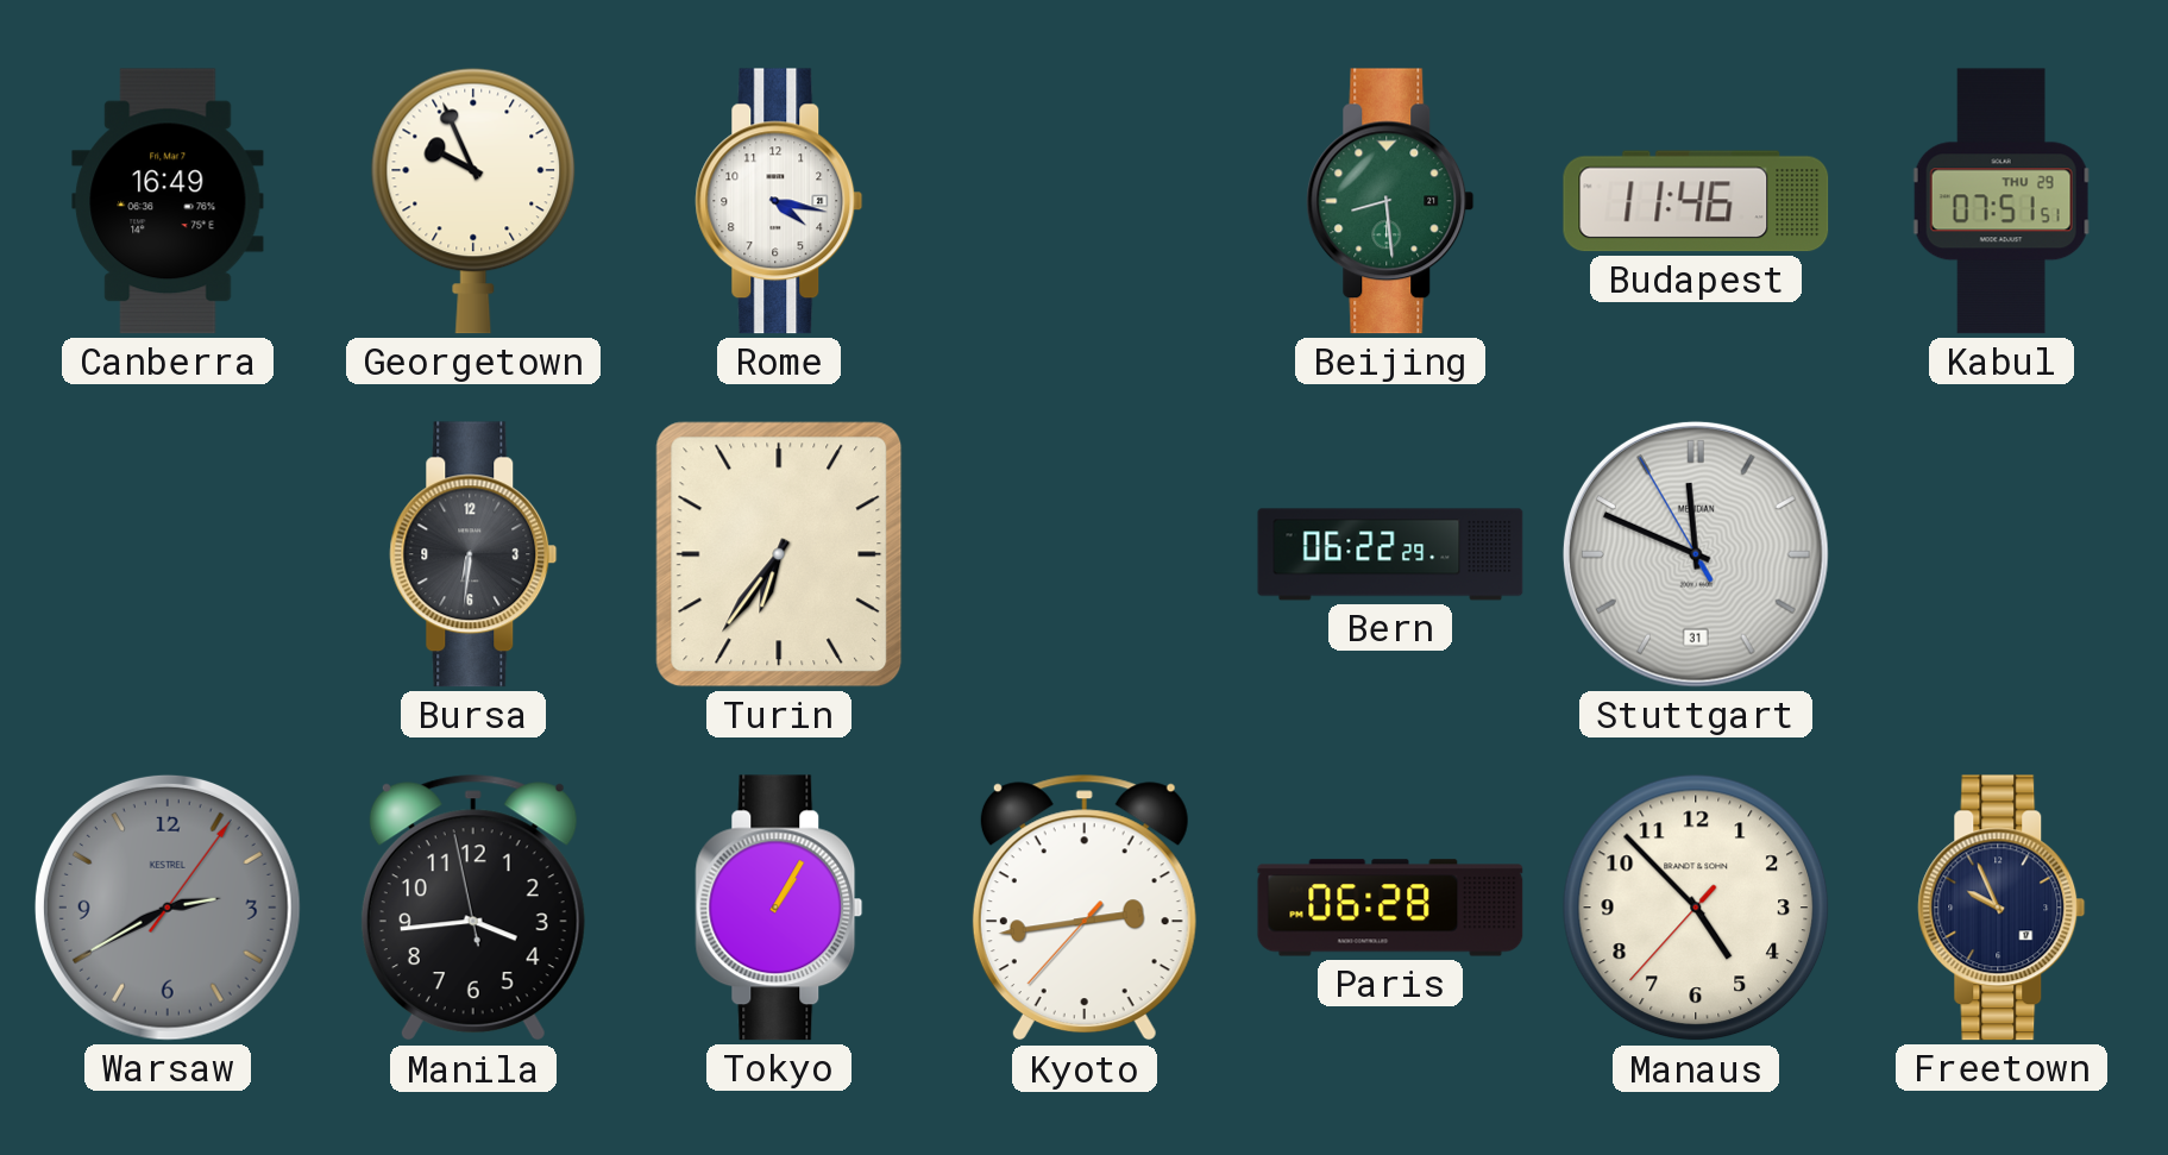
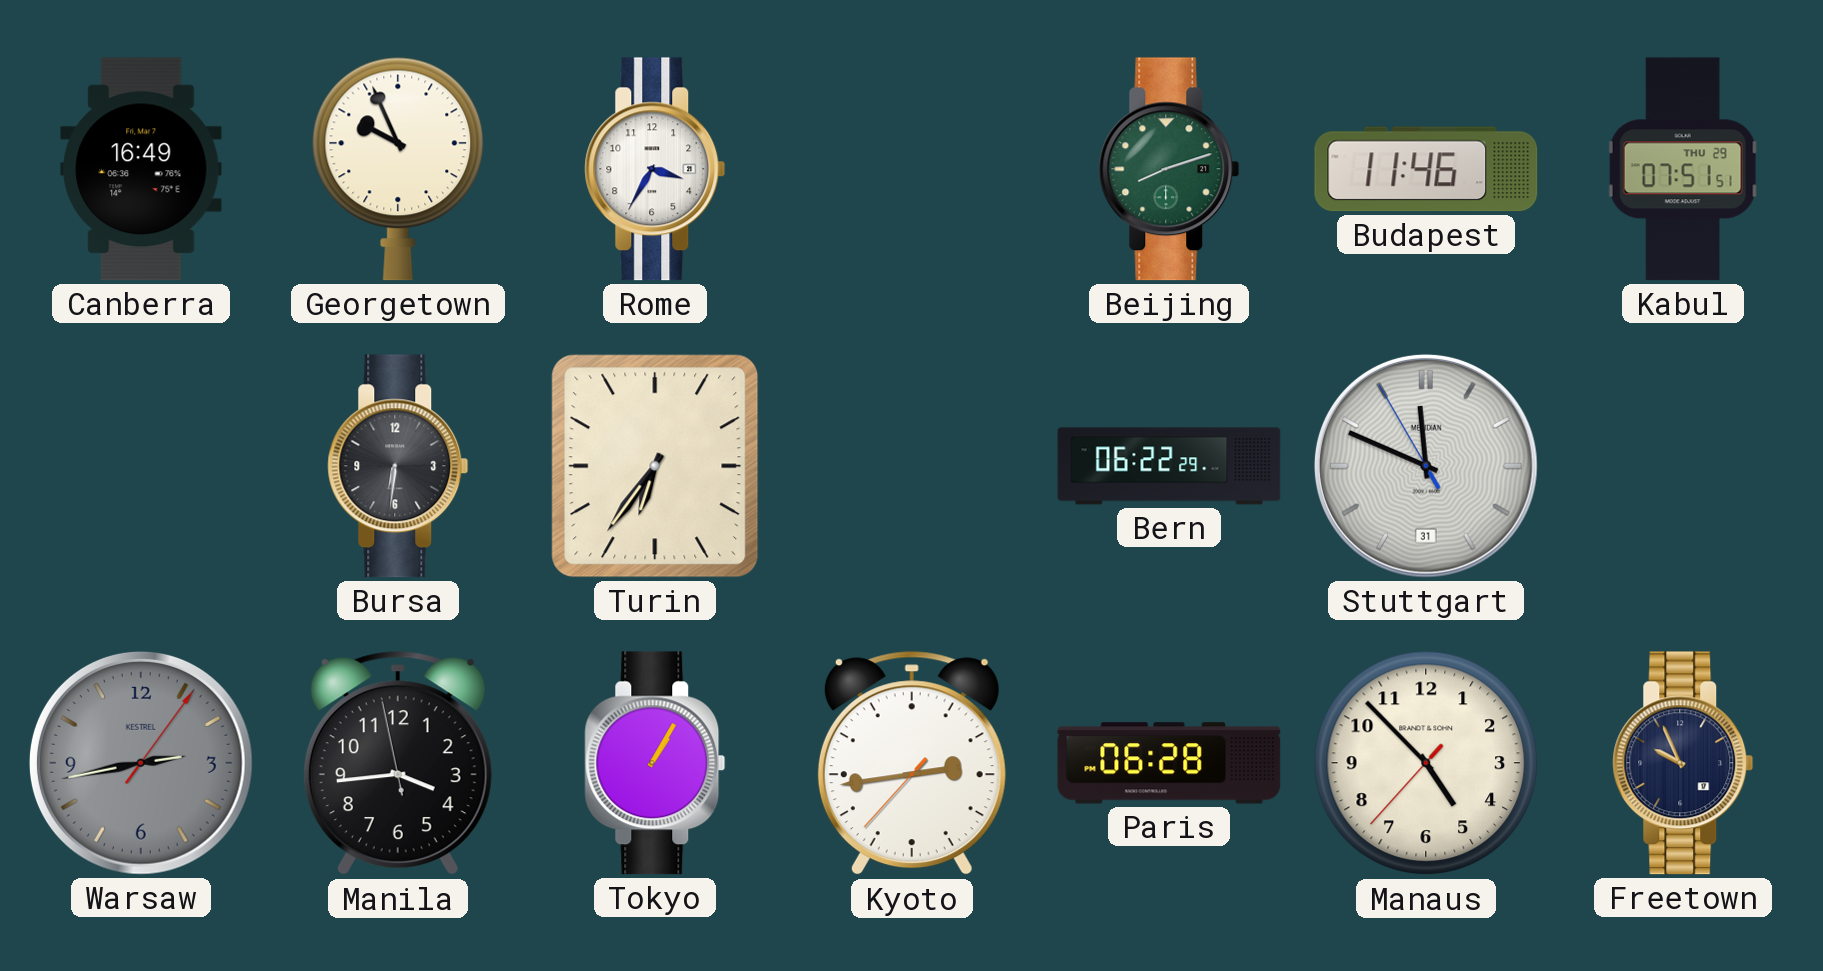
Rome: 4:17 -> 3:35
Beijing: 8:29 -> 8:12
Warsaw: 2:40 -> 2:43
